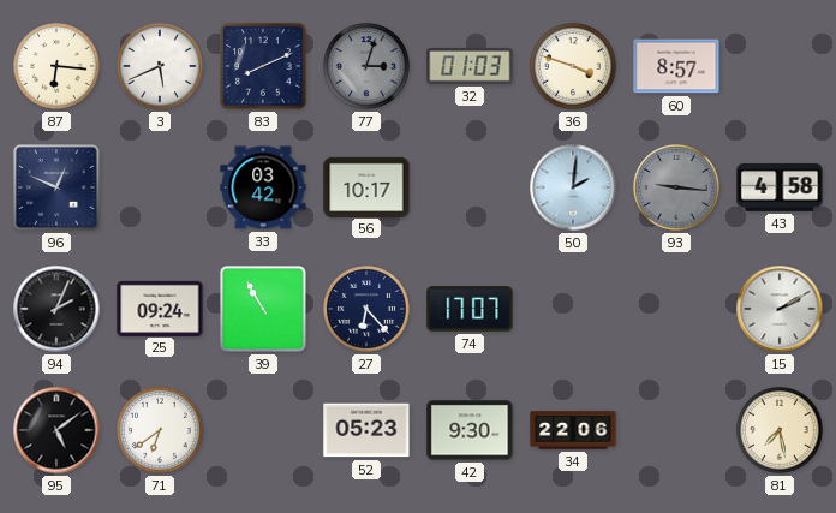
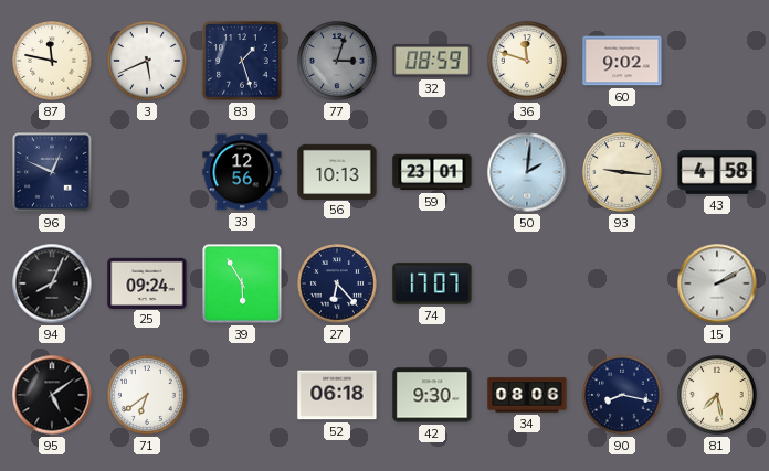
87: 6:16 -> 11:47
83: 8:11 -> 1:27
32: 01:03 -> 08:59
36: 3:48 -> 11:48
60: 8:57 -> 9:02
33: 03:42 -> 12:56
56: 10:17 -> 10:13
59: none -> 23:01
93 dial: grey -> cream
94: 2:04 -> 8:04
39: 10:55 -> 5:55
52: 05:23 -> 06:18
34: 22:06 -> 08:06
90: none -> 8:17
